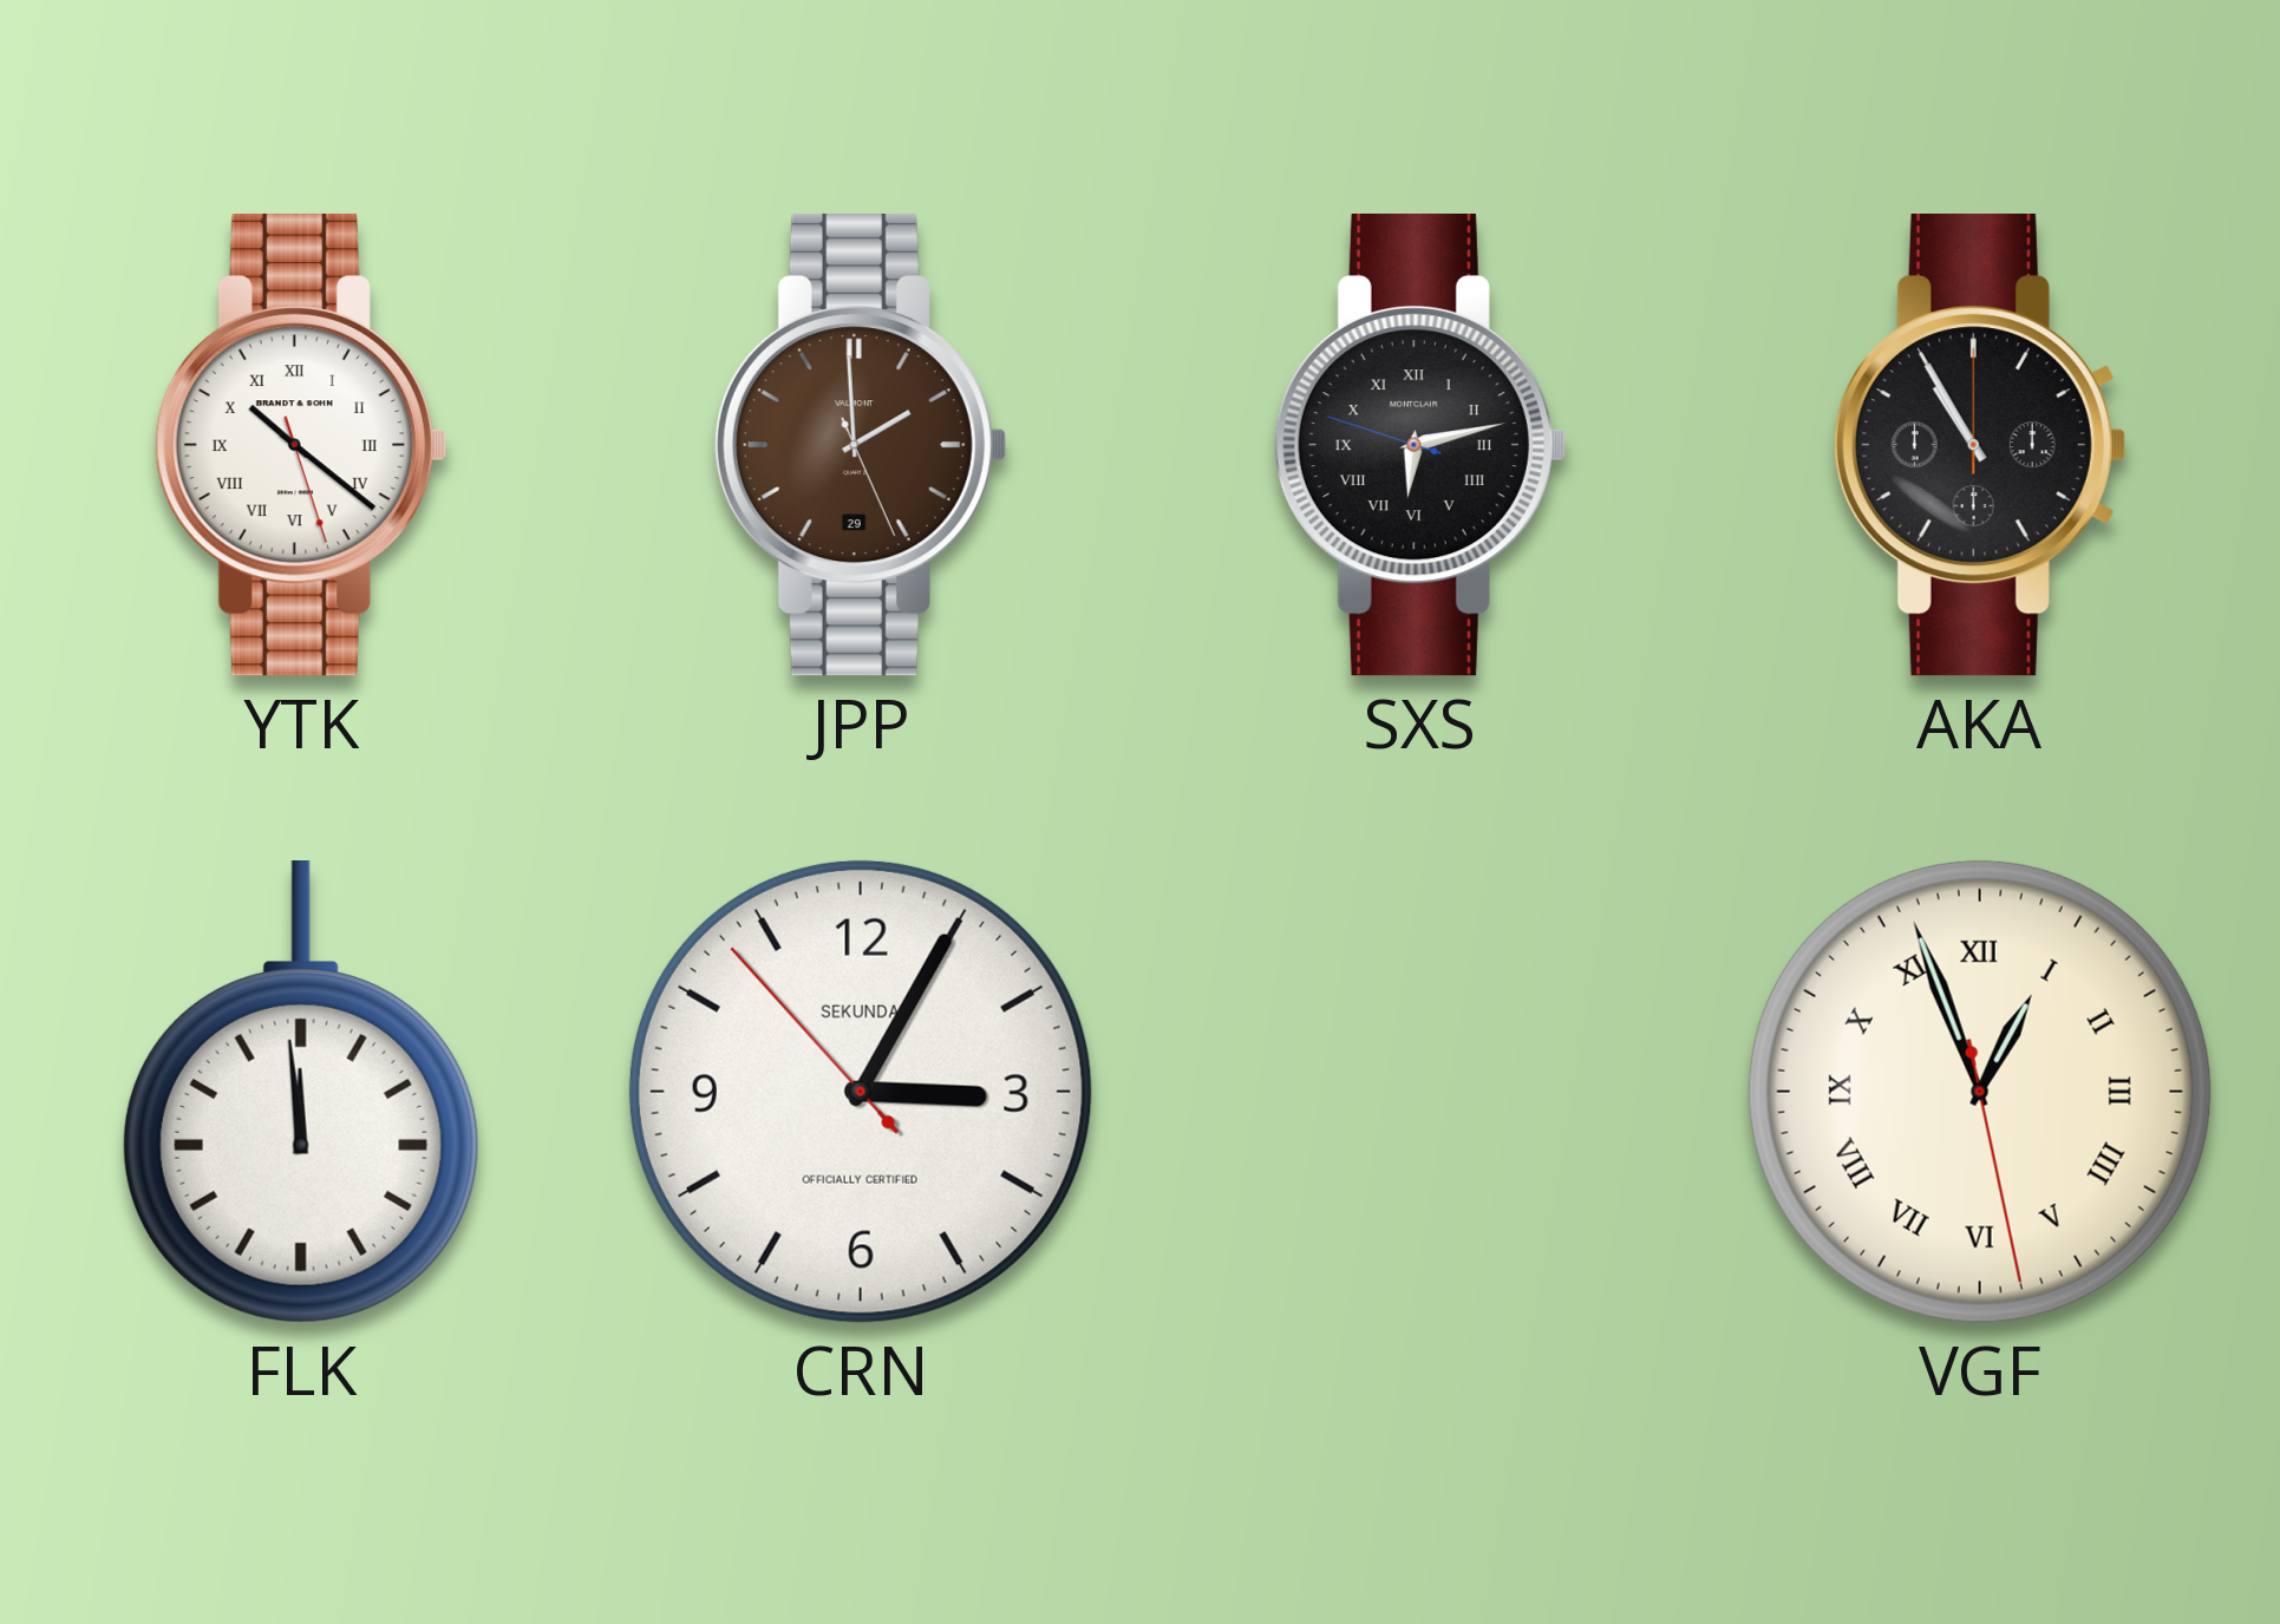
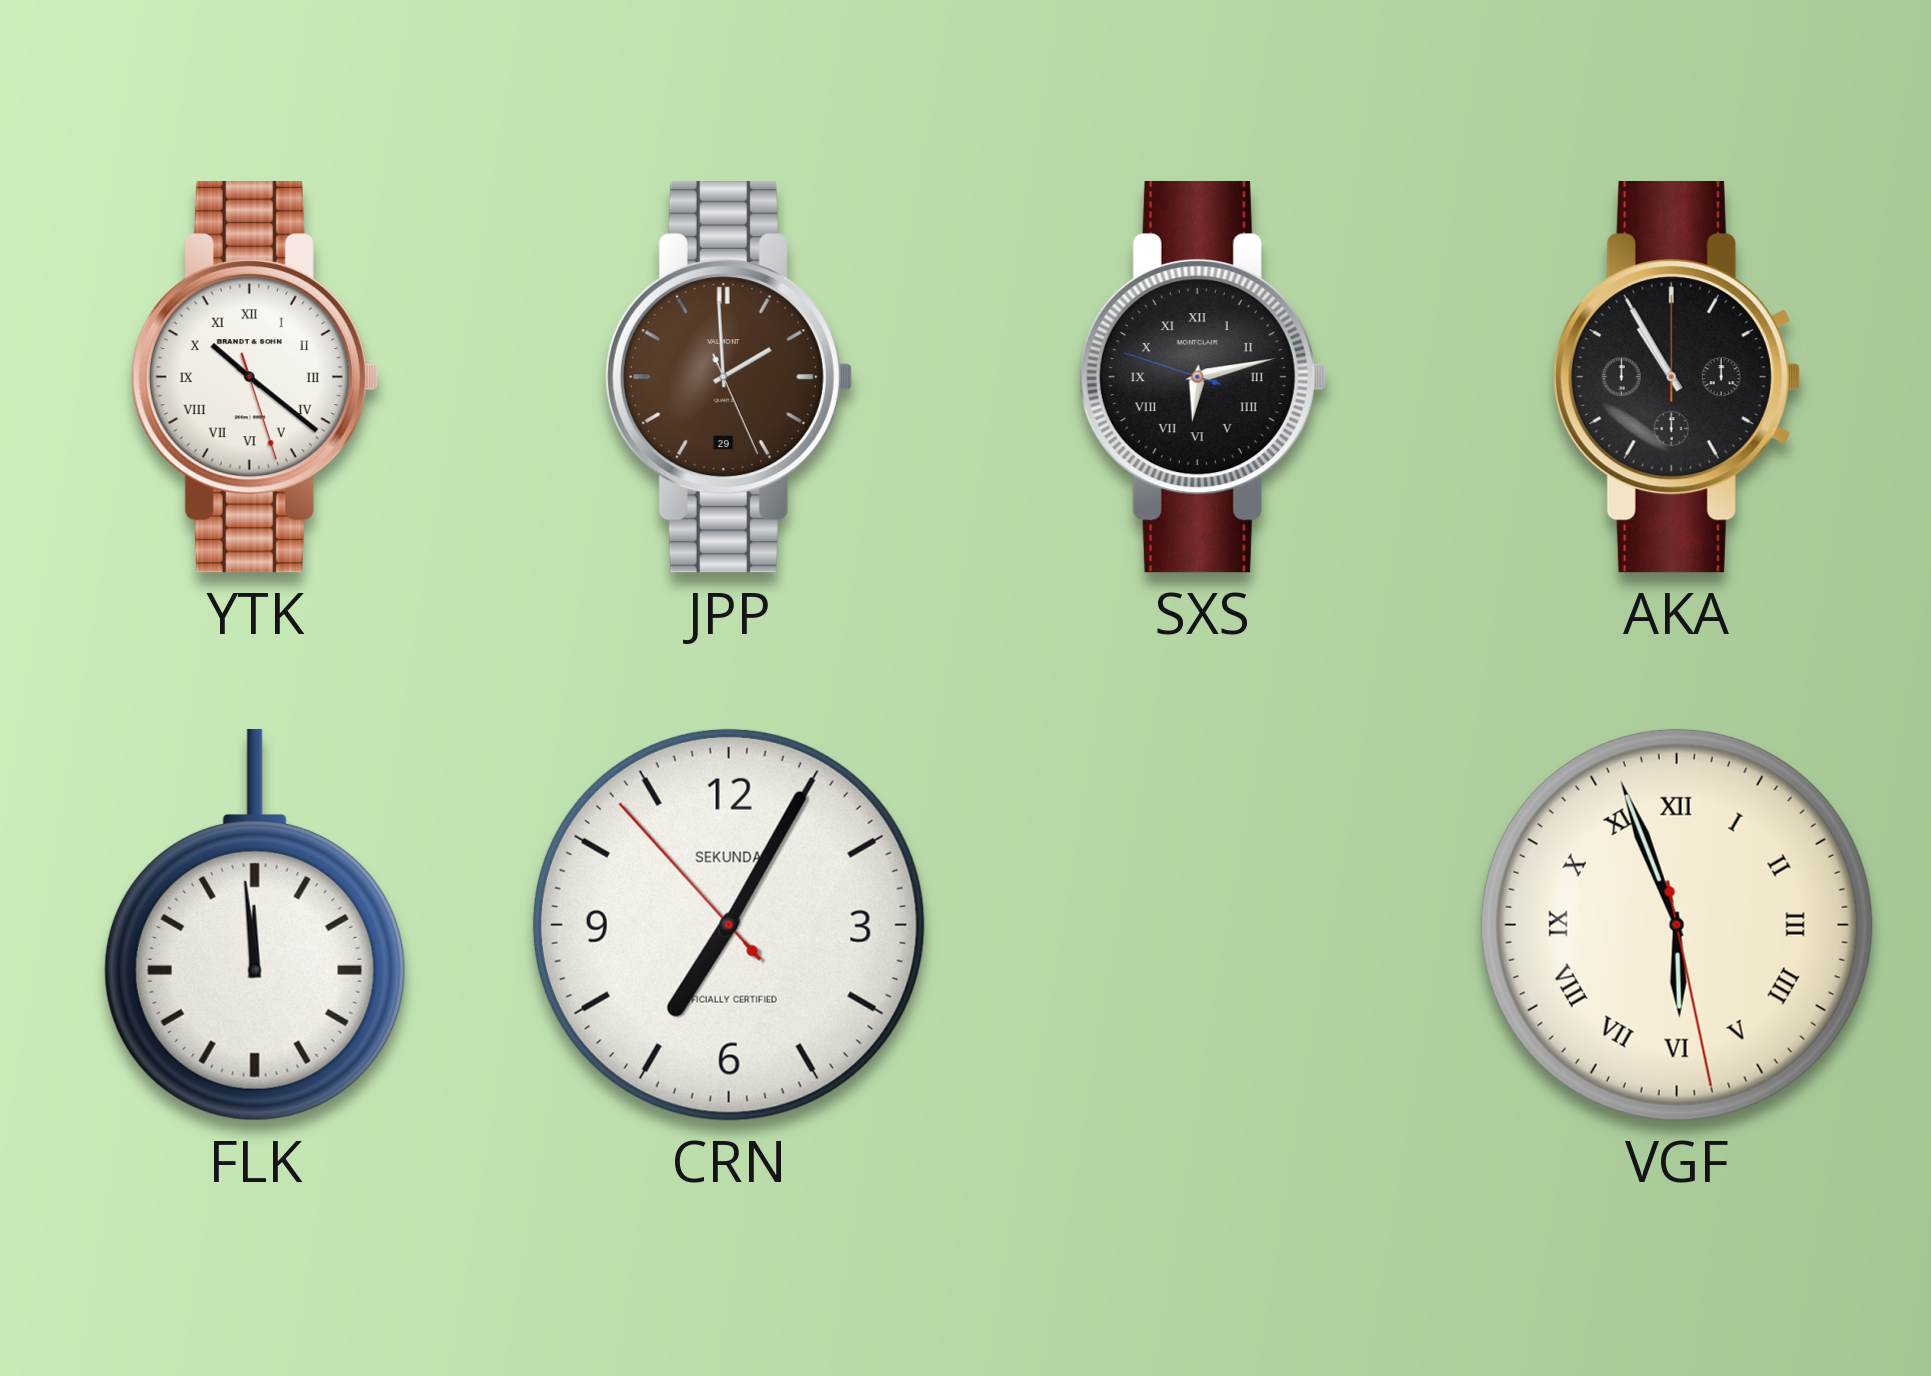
CRN: 3:04 -> 7:04
VGF: 12:56 -> 5:56
